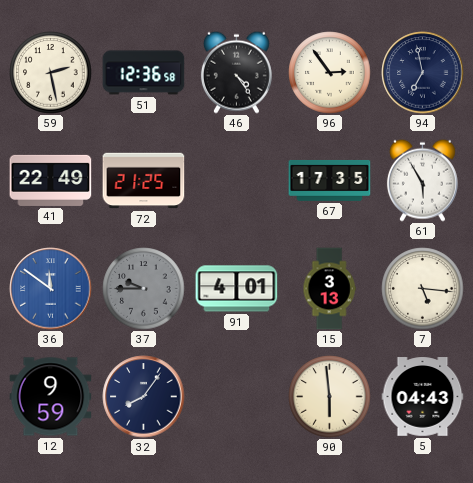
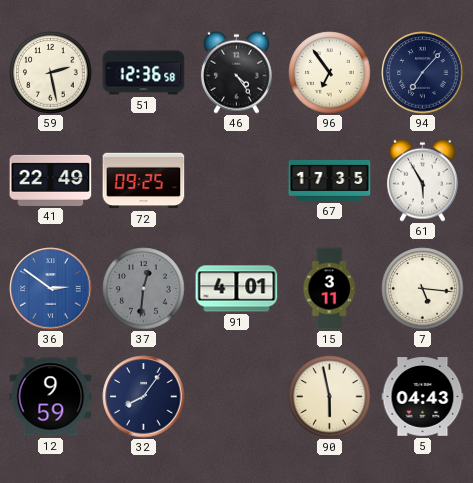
96: 2:54 -> 6:54
94: 6:58 -> 7:07
72: 21:25 -> 09:25
36: 11:51 -> 2:51
37: 9:45 -> 12:31
15: 3:13 -> 3:11
90: 5:59 -> 5:58
